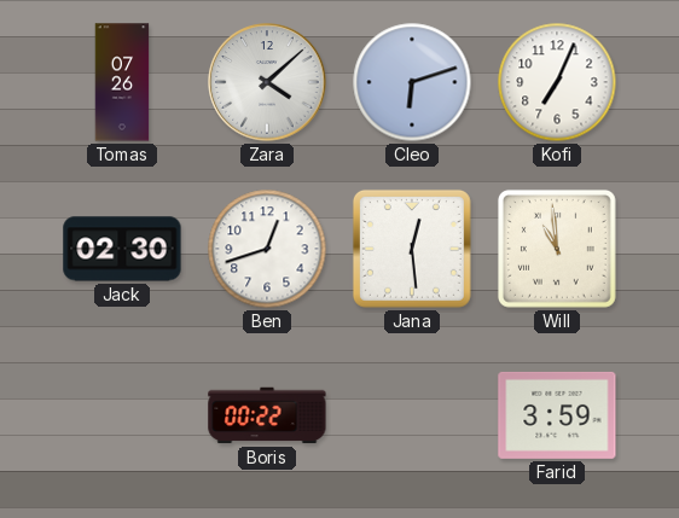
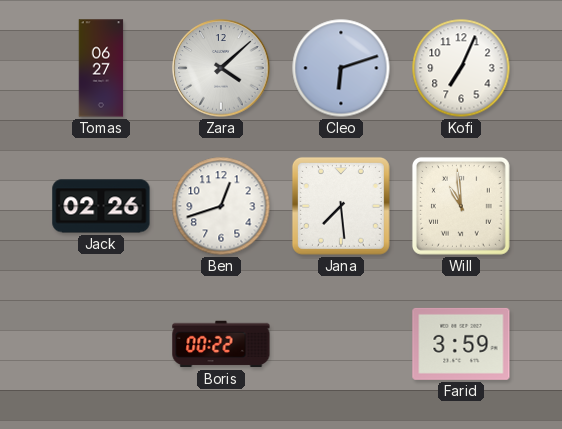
Tomas: 07:26 -> 06:27
Jack: 02:30 -> 02:26
Jana: 12:29 -> 7:29
